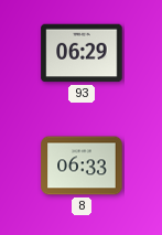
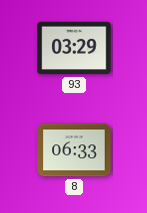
93: 06:29 -> 03:29
